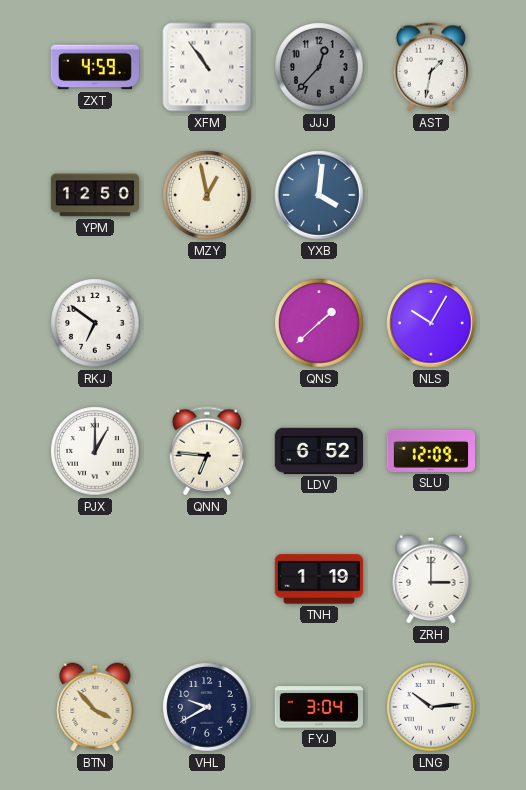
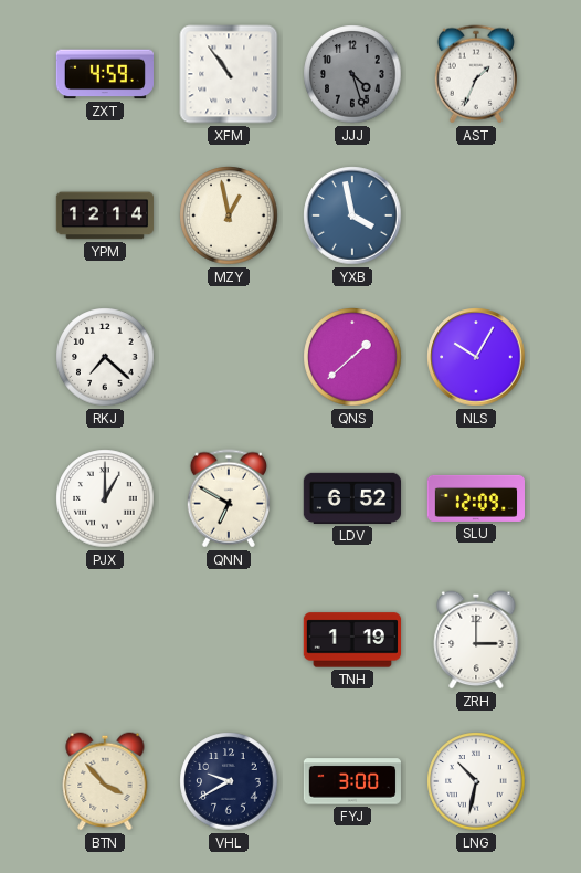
JJJ: 12:37 -> 4:27
AST: 1:32 -> 1:34
YPM: 12:50 -> 12:14
YXB: 4:01 -> 3:58
RKJ: 6:51 -> 7:22
QNN: 6:46 -> 6:50
FYJ: 3:04 -> 3:00
LNG: 10:14 -> 10:32
